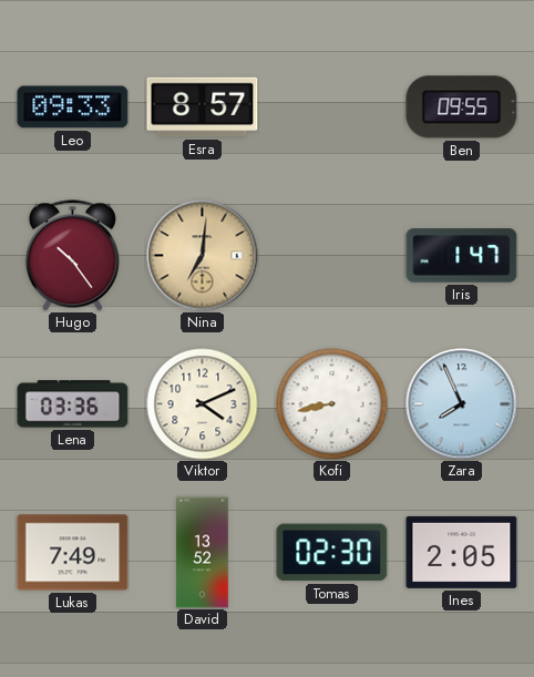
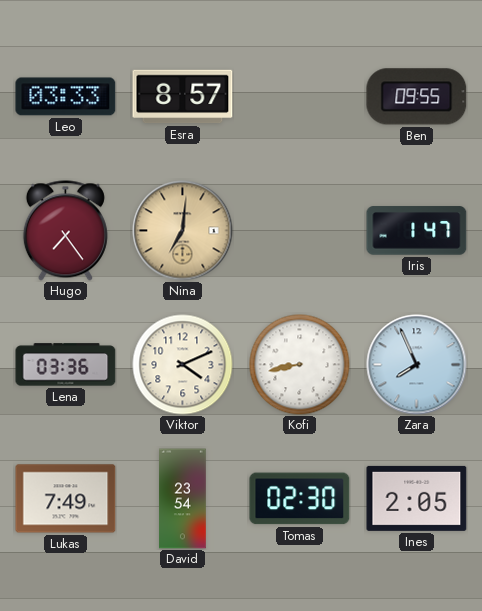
Leo: 09:33 -> 03:33
Hugo: 10:24 -> 7:24
David: 13:52 -> 23:54
